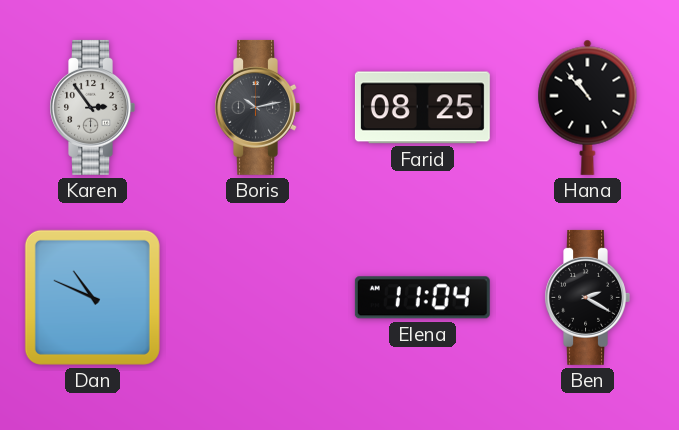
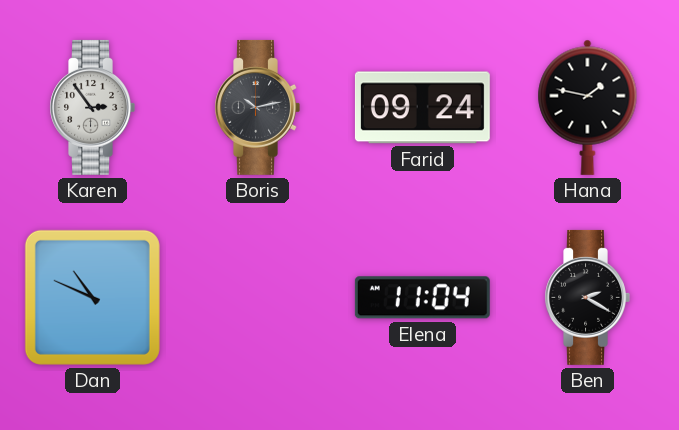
Farid: 08:25 -> 09:24
Hana: 10:53 -> 1:47
